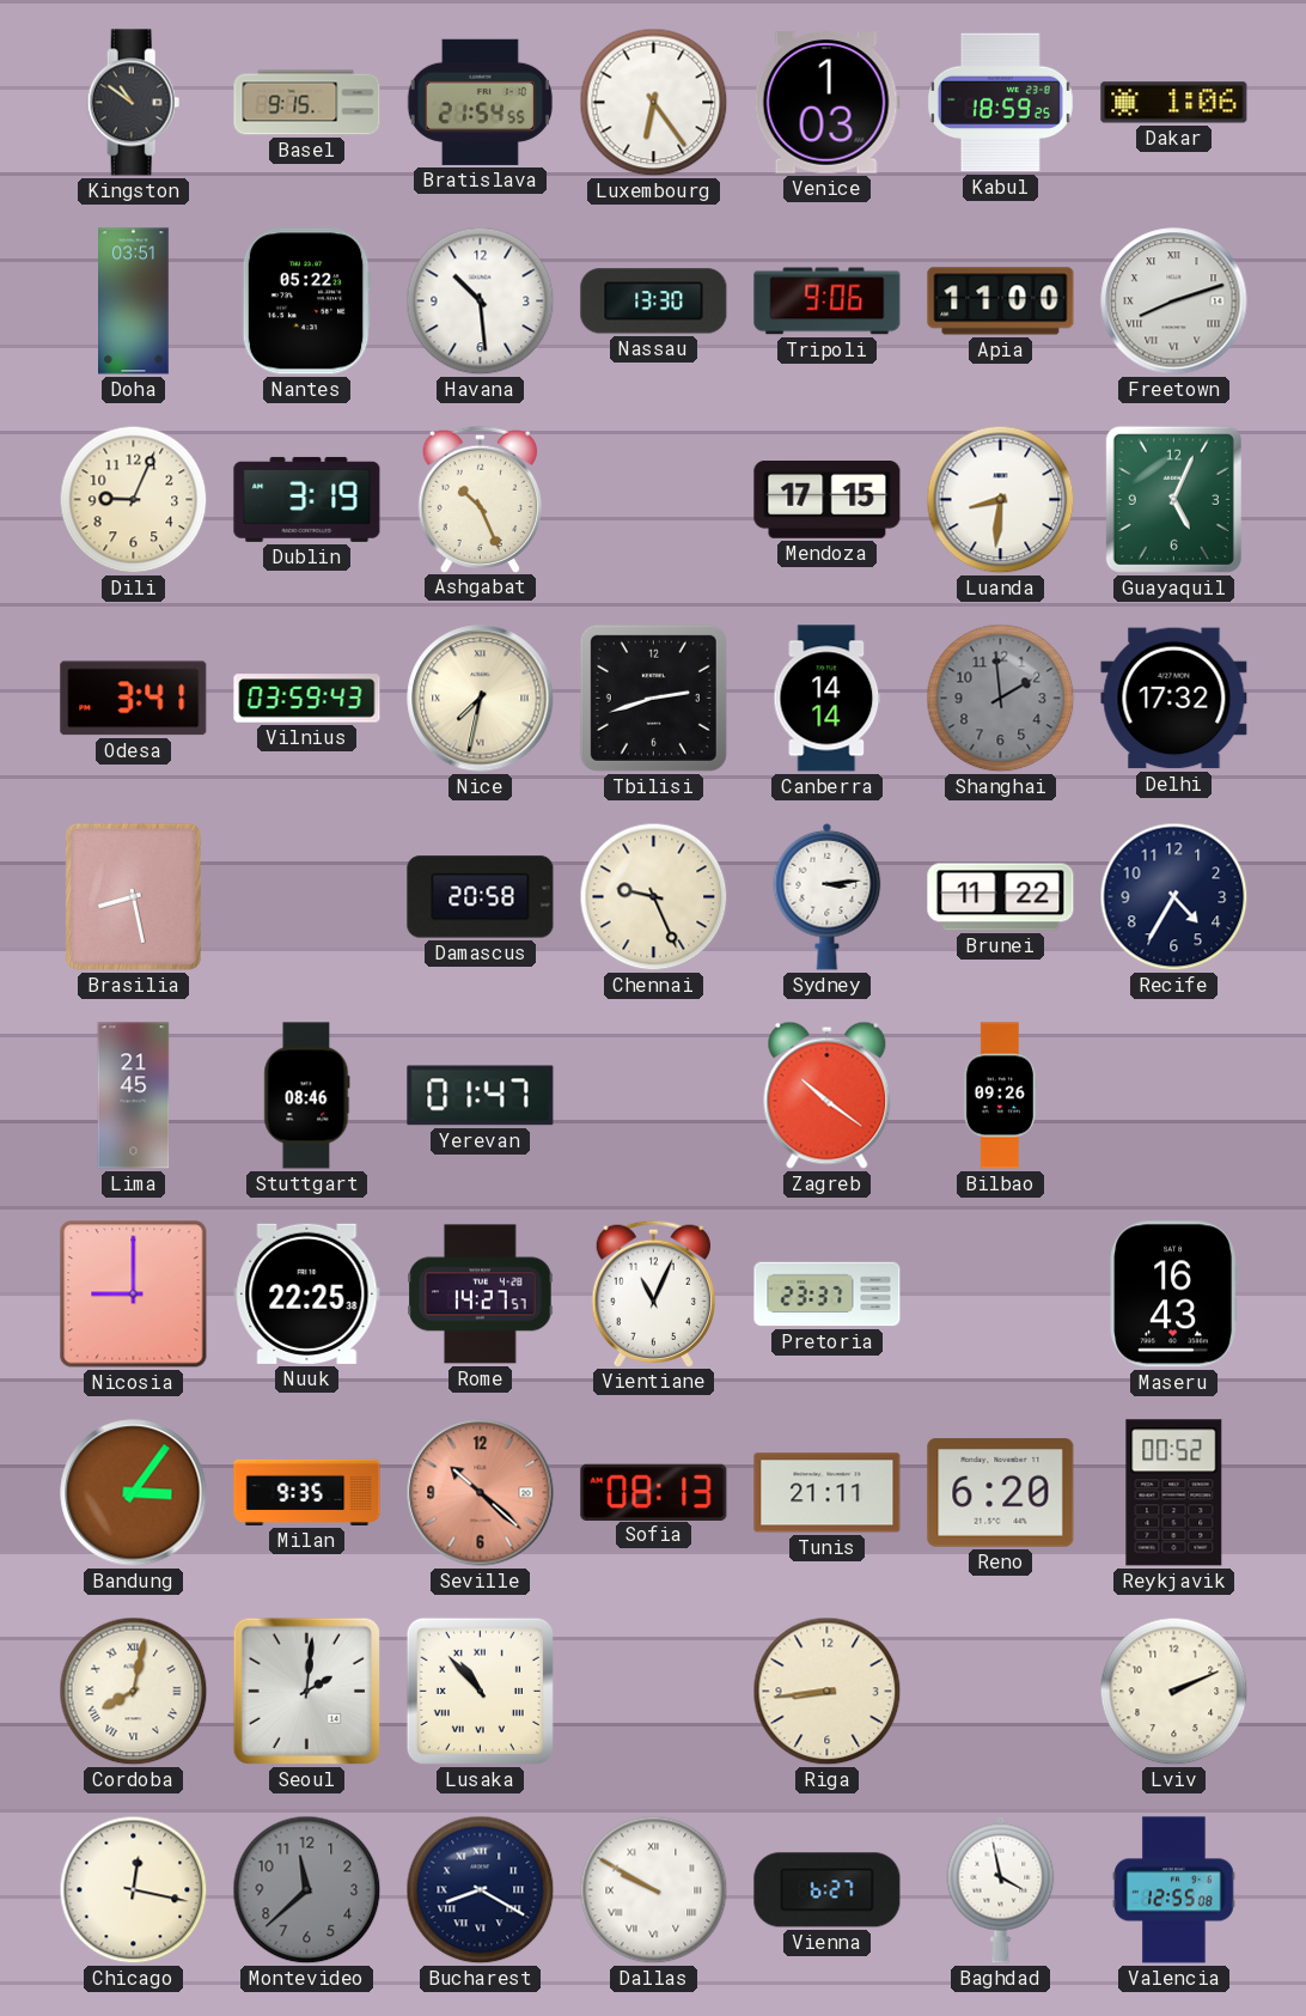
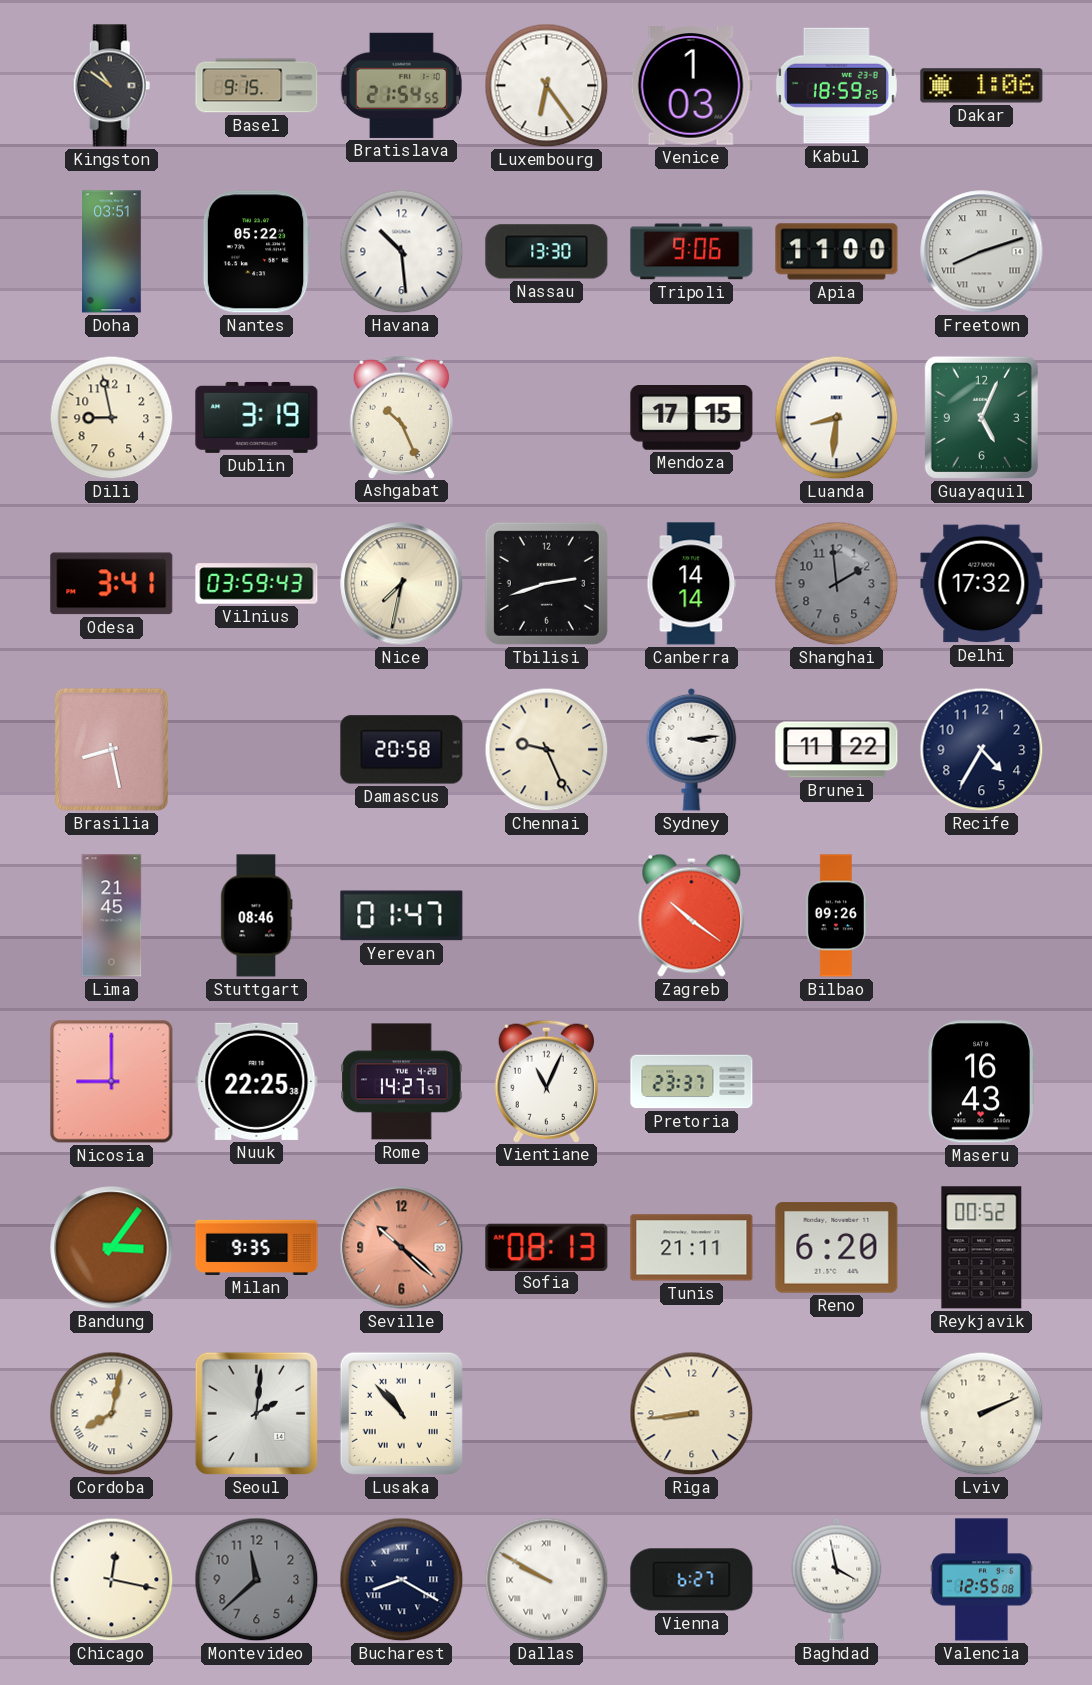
Dili: 9:04 -> 8:58
